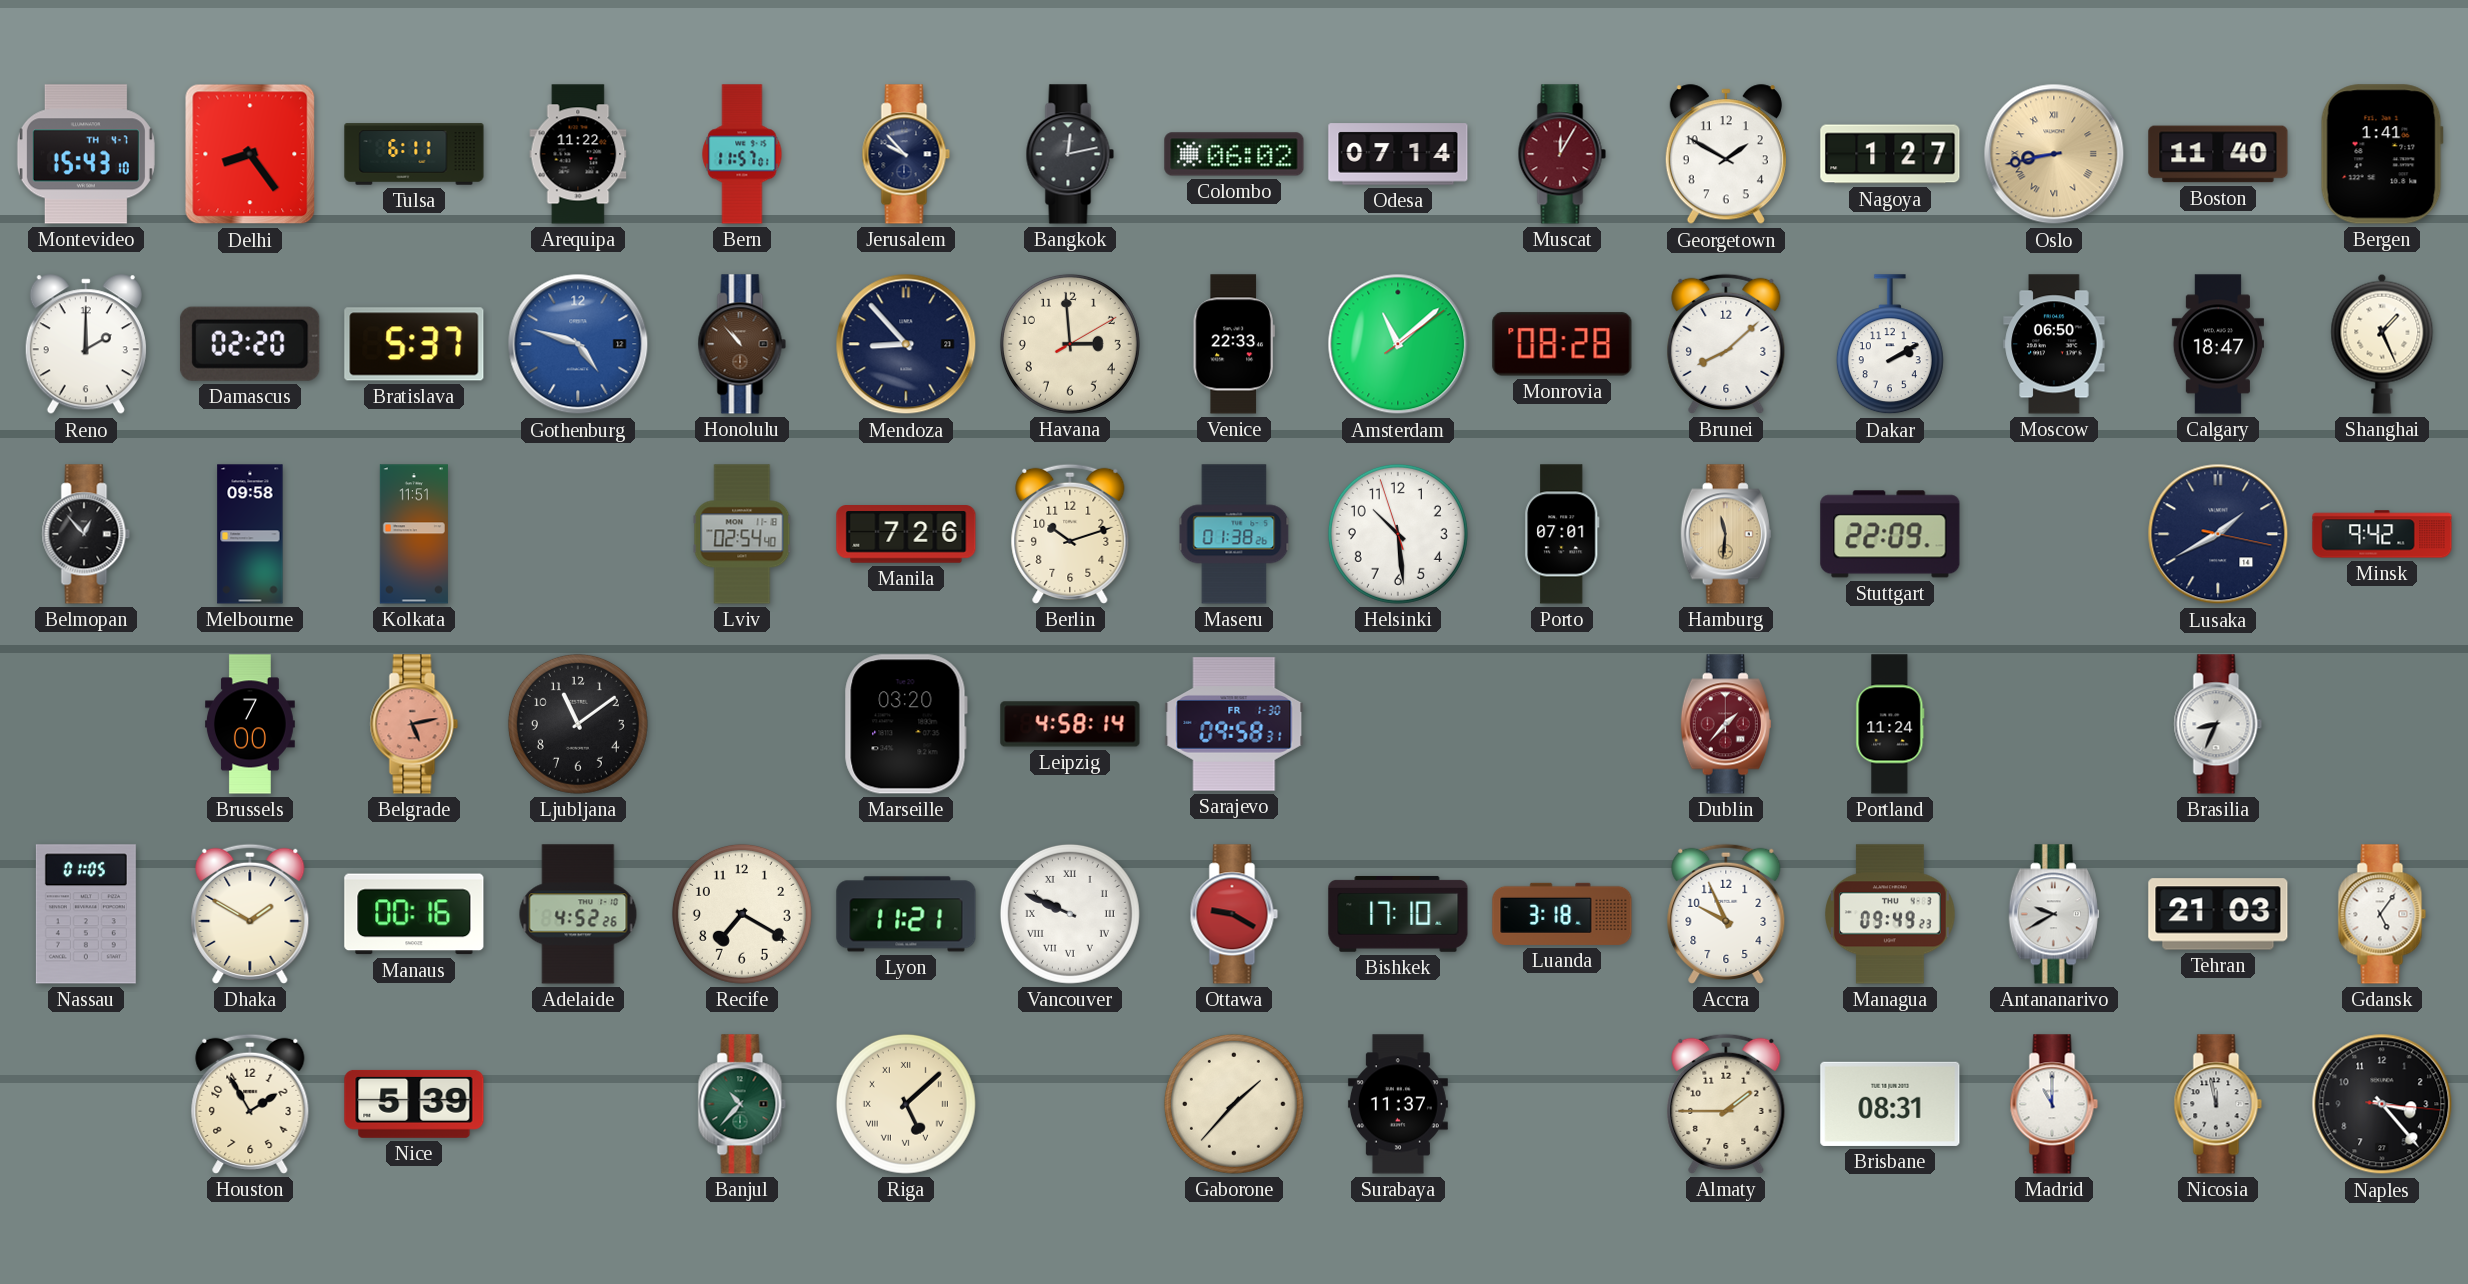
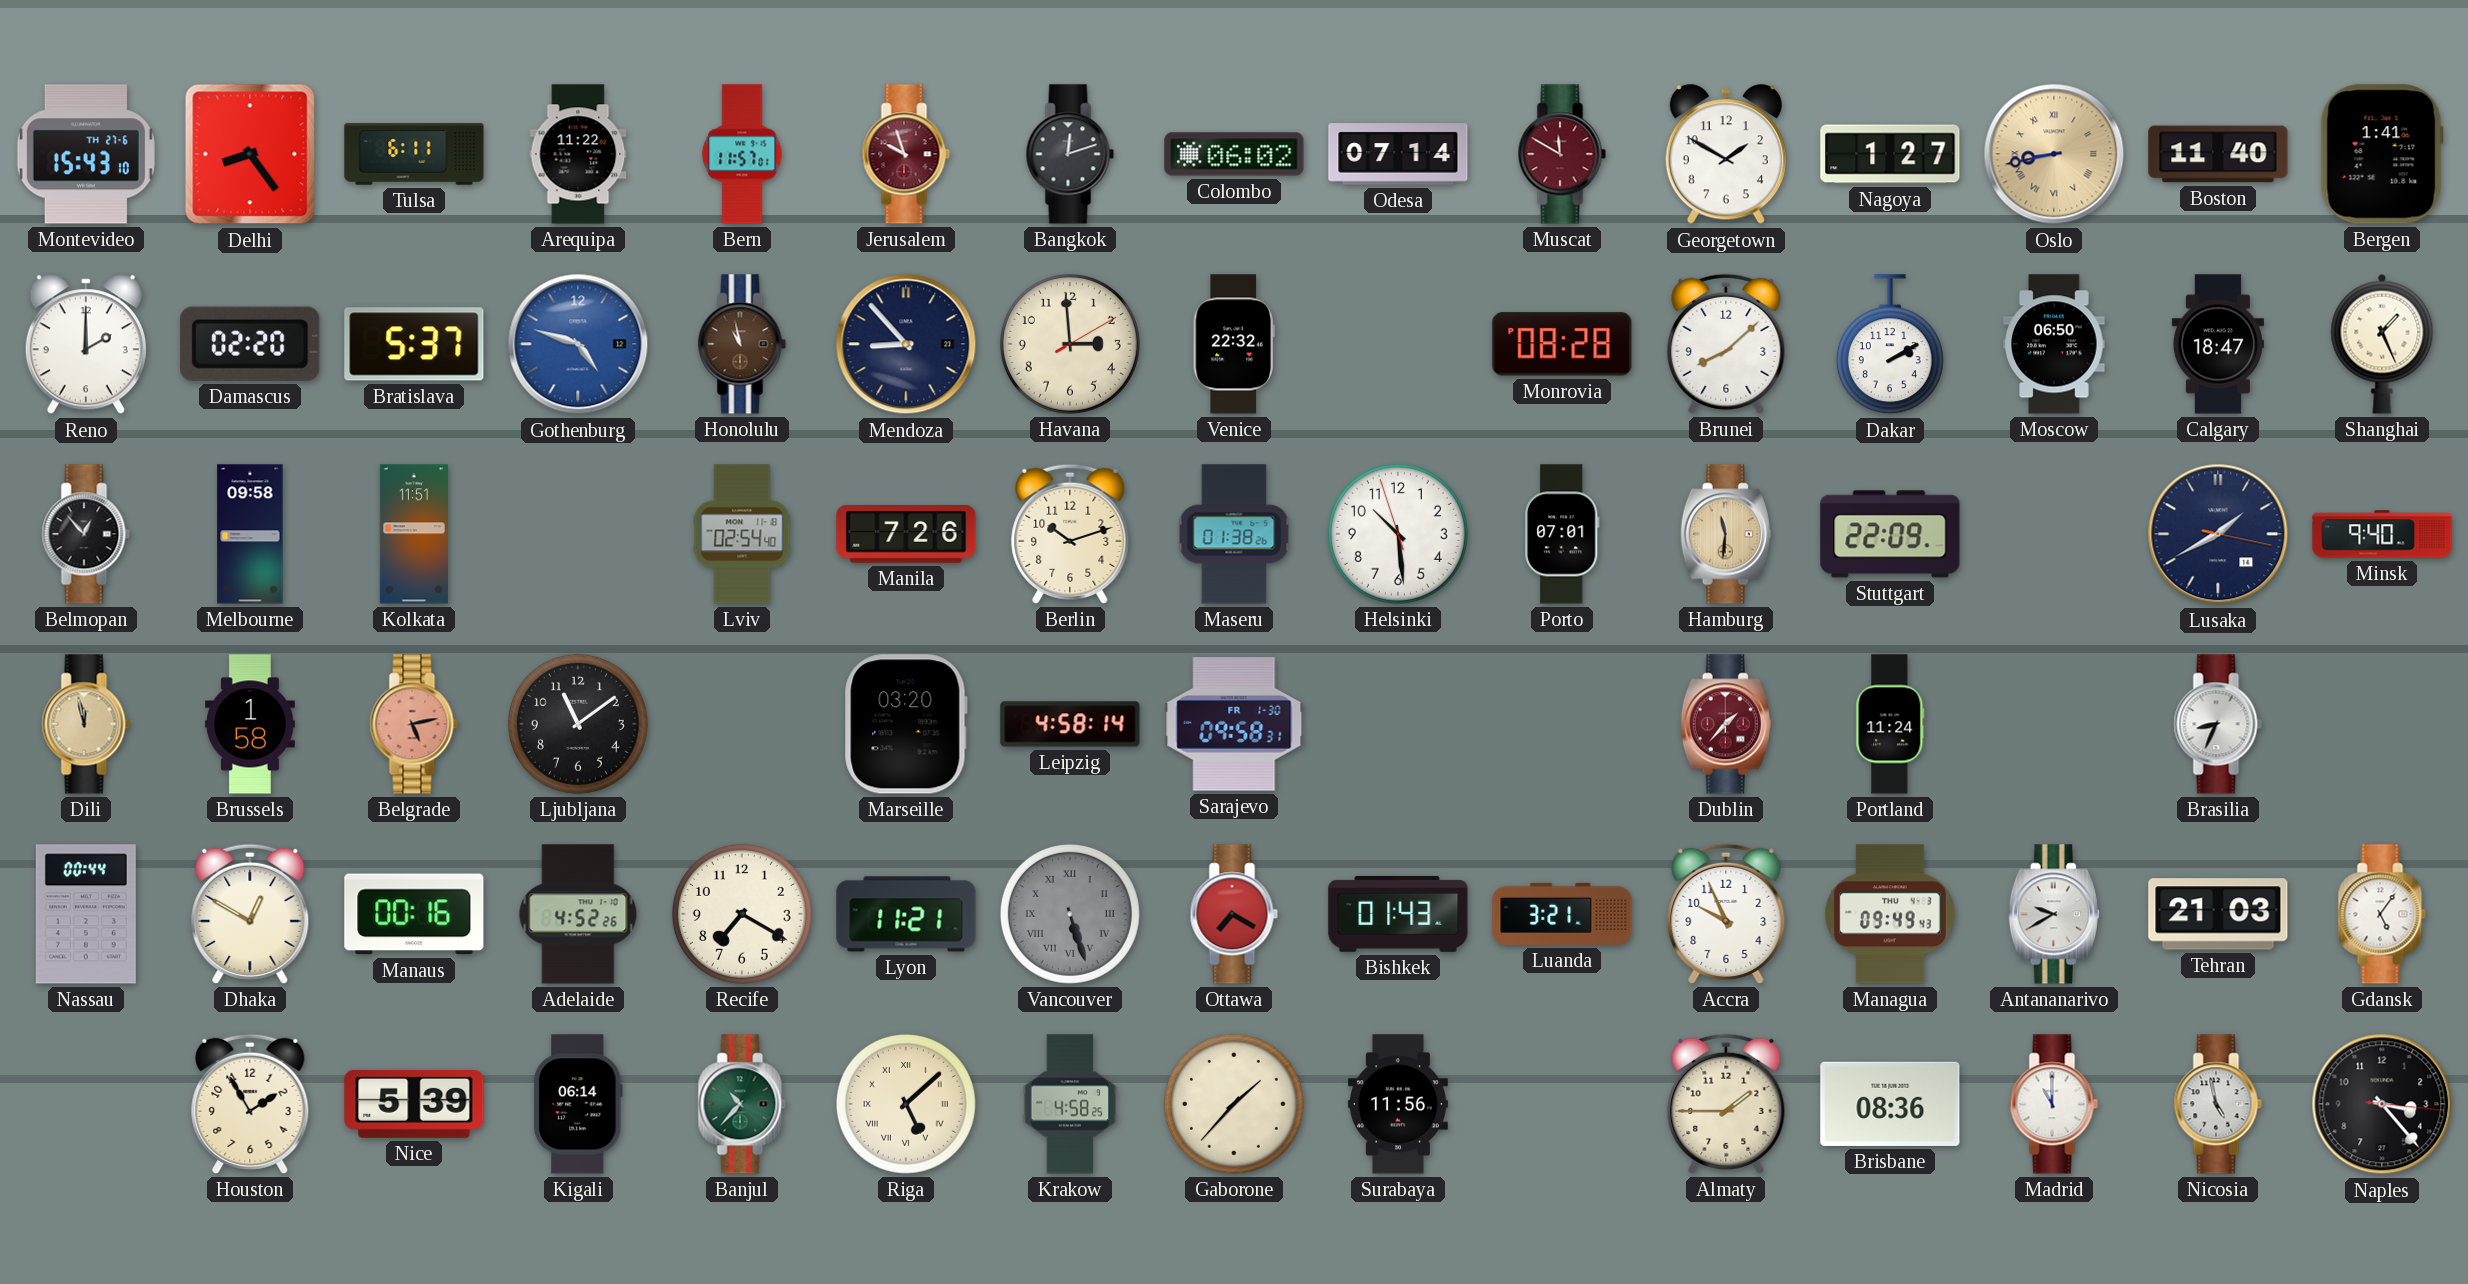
Montevideo date: TH 4-7 -> TH 27-6
Jerusalem: 9:53 -> 9:57
Jerusalem dial: navy -> burgundy
Bangkok: 12:13 -> 12:12
Muscat: 12:05 -> 11:50
Honolulu: 10:53 -> 10:58
Venice: 22:33 -> 22:32
Amsterdam: 11:08 -> none
Minsk: 9:42 -> 9:40
Dili: none -> 11:58
Brussels: 7:00 -> 1:58
Nassau: 01:05 -> 00:44
Dhaka: 1:50 -> 12:50
Vancouver: 9:49 -> 5:27
Vancouver dial: white -> grey
Ottawa: 9:20 -> 7:20
Bishkek: 17:10 -> 01:43
Luanda: 3:18 -> 3:21
Managua: 09:49:23 -> 09:49:43
Kigali: none -> 06:14
Krakow: none -> 4:58
Surabaya: 11:37 -> 11:56
Brisbane: 08:31 -> 08:36
Nicosia: 11:58 -> 4:58
